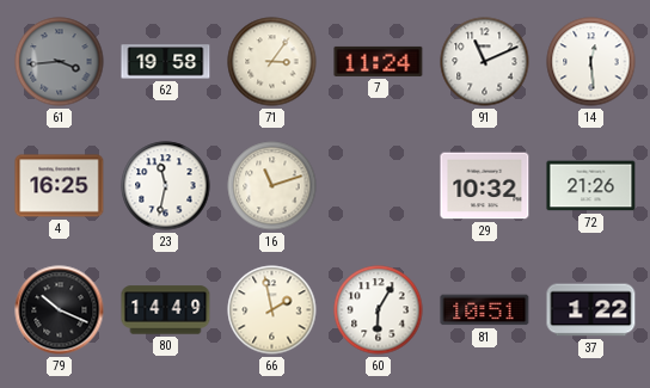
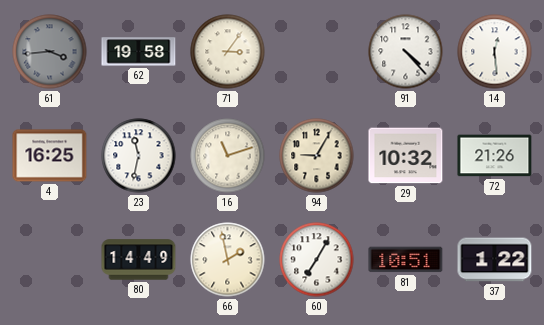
7: 11:24 -> none
91: 11:11 -> 4:23
94: none -> 9:05
79: 10:19 -> none
60: 6:05 -> 7:05
